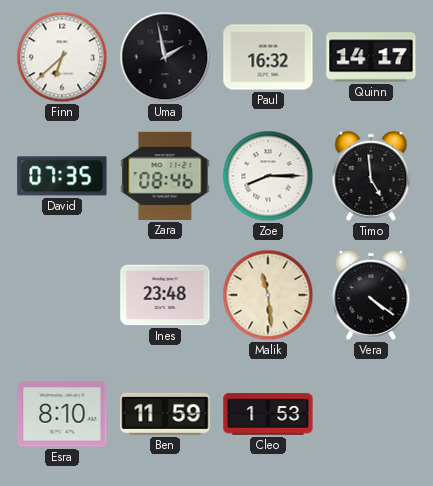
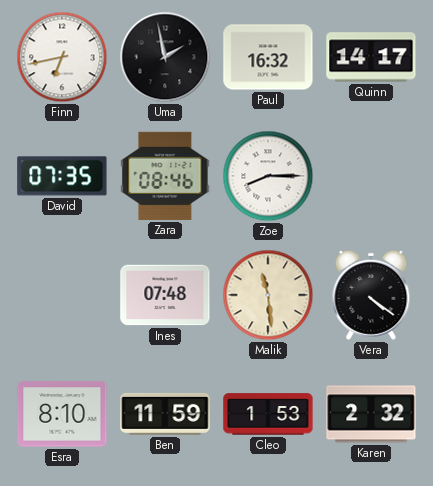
Finn: 6:38 -> 6:43
Timo: 4:59 -> none
Ines: 23:48 -> 07:48
Karen: none -> 2:32
